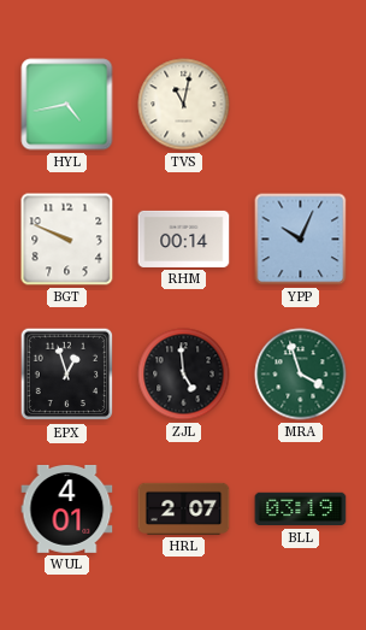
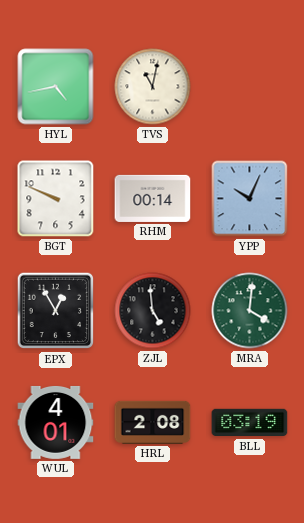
EPX: 12:57 -> 12:55
MRA: 3:57 -> 4:01
HRL: 2:07 -> 2:08
